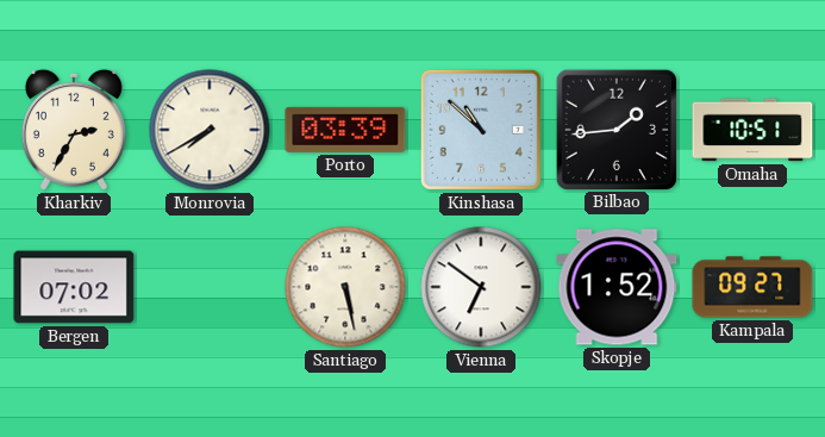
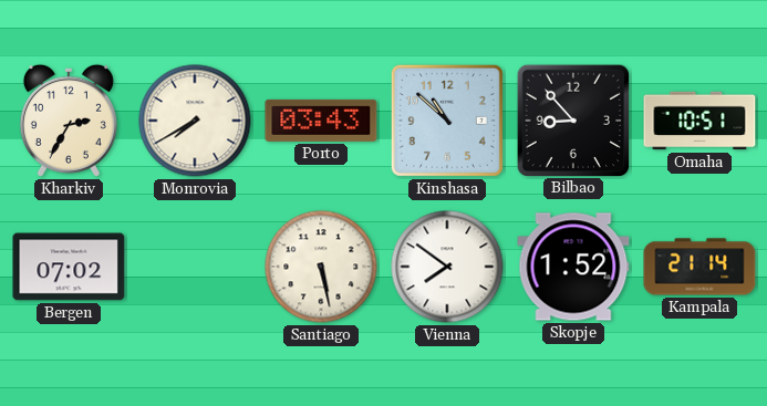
Porto: 03:39 -> 03:43
Bilbao: 1:44 -> 8:53
Vienna: 6:51 -> 7:51
Kampala: 09:27 -> 21:14
